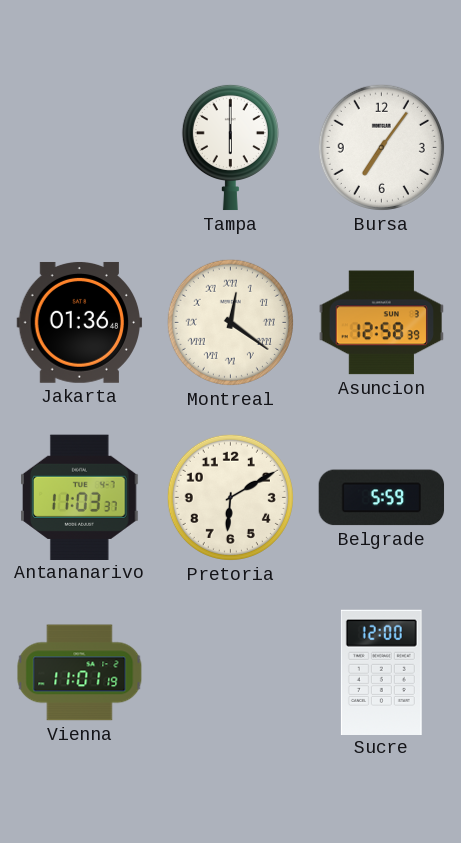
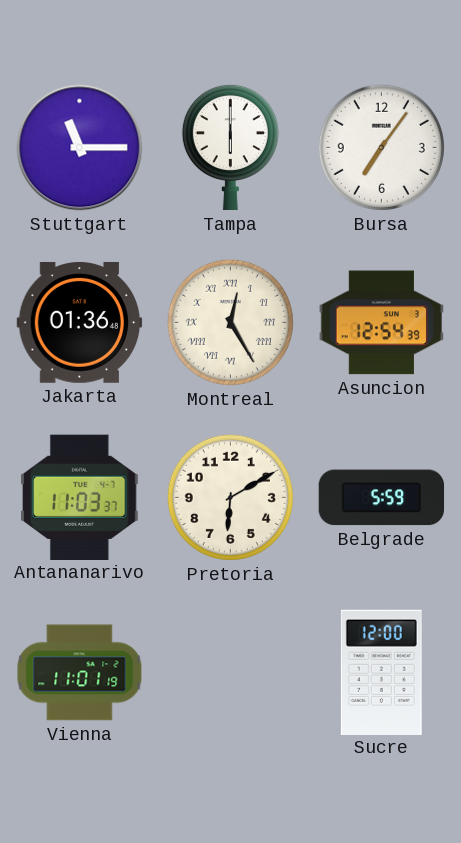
Stuttgart: none -> 11:15
Montreal: 12:21 -> 12:25
Asuncion: 12:58 -> 12:54
